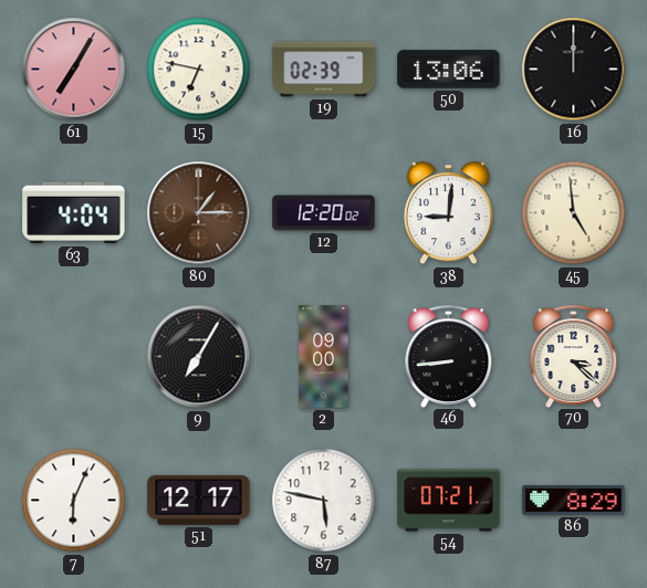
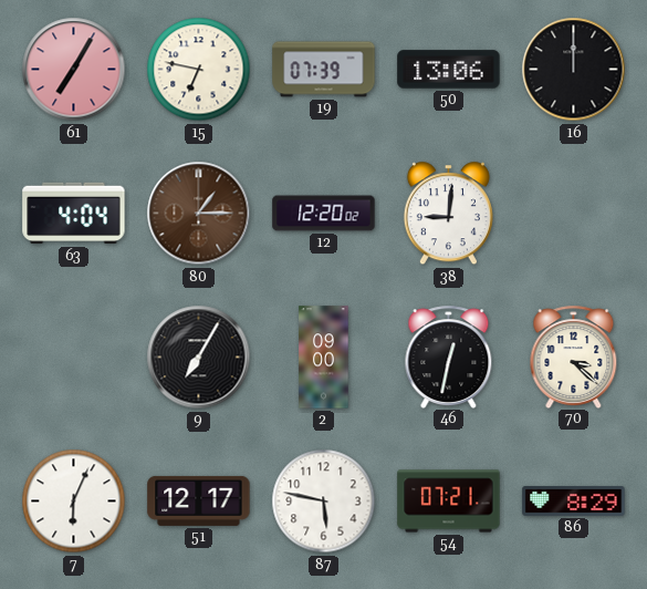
19: 02:39 -> 07:39
45: 4:59 -> none
46: 8:44 -> 12:32
